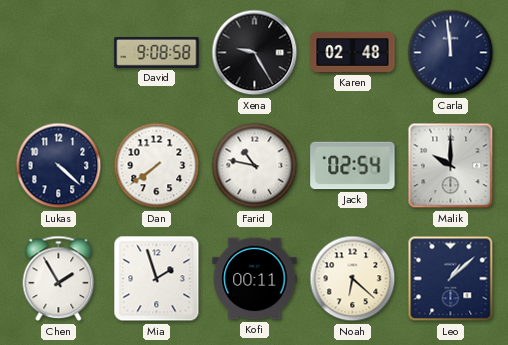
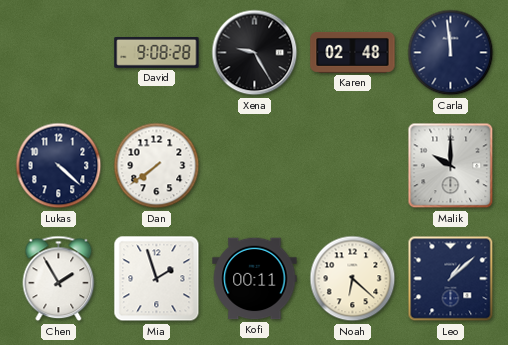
David: 9:08:58 -> 9:08:28
Farid: 10:47 -> none
Jack: 02:54 -> none
